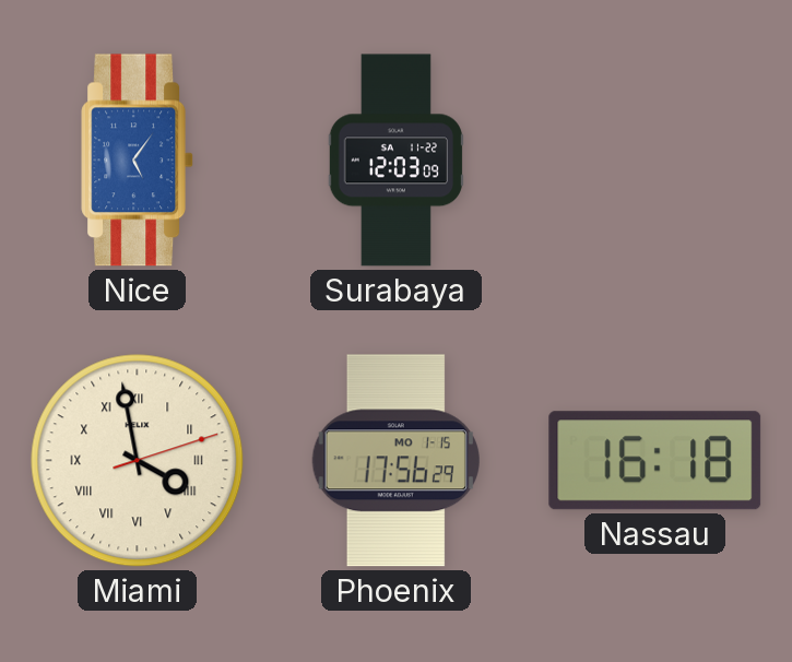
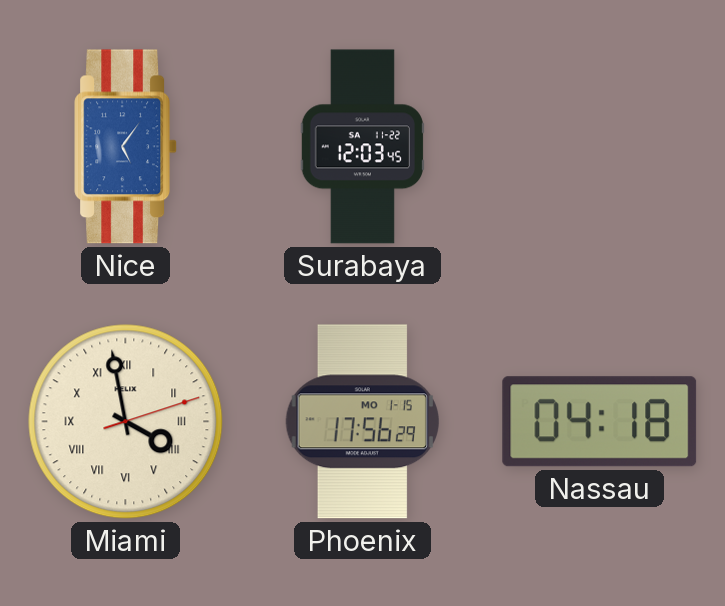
Surabaya: 12:03:09 -> 12:03:45
Nassau: 16:18 -> 04:18
